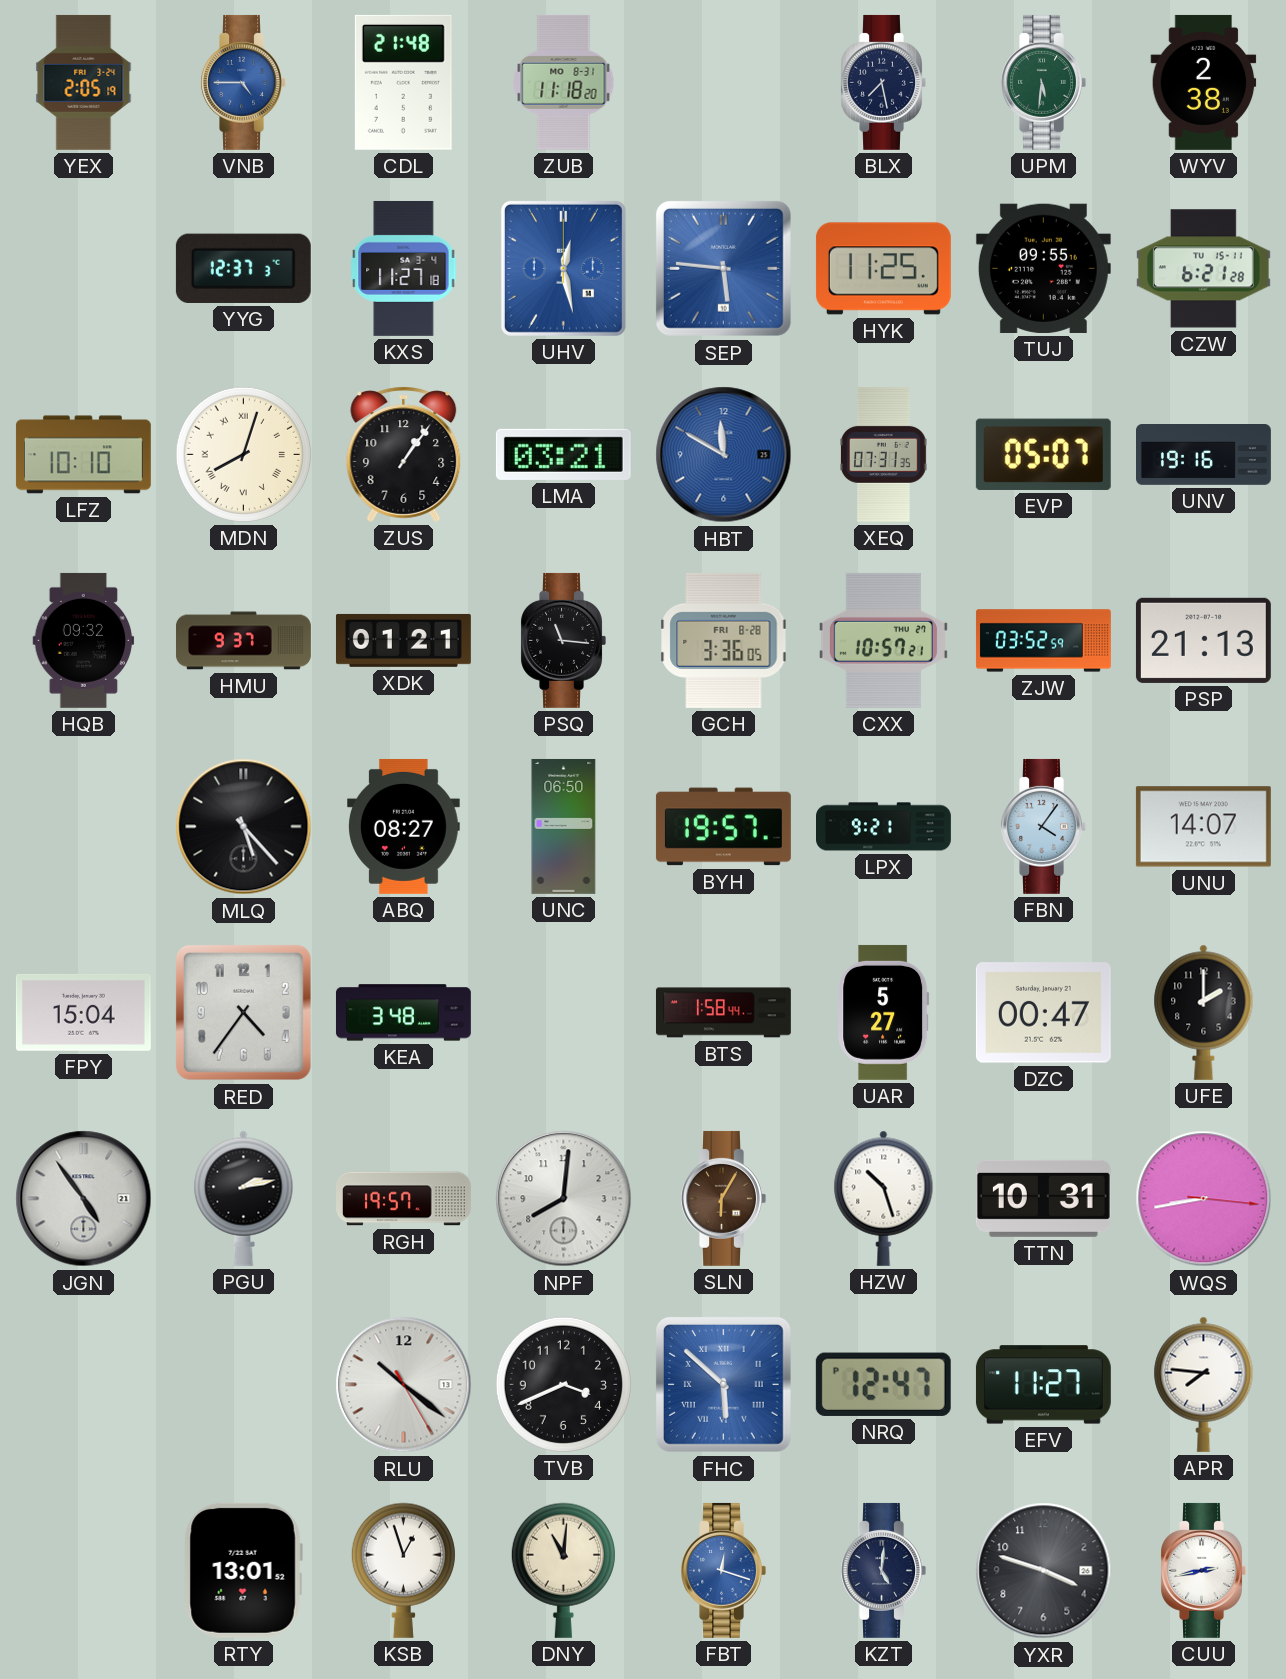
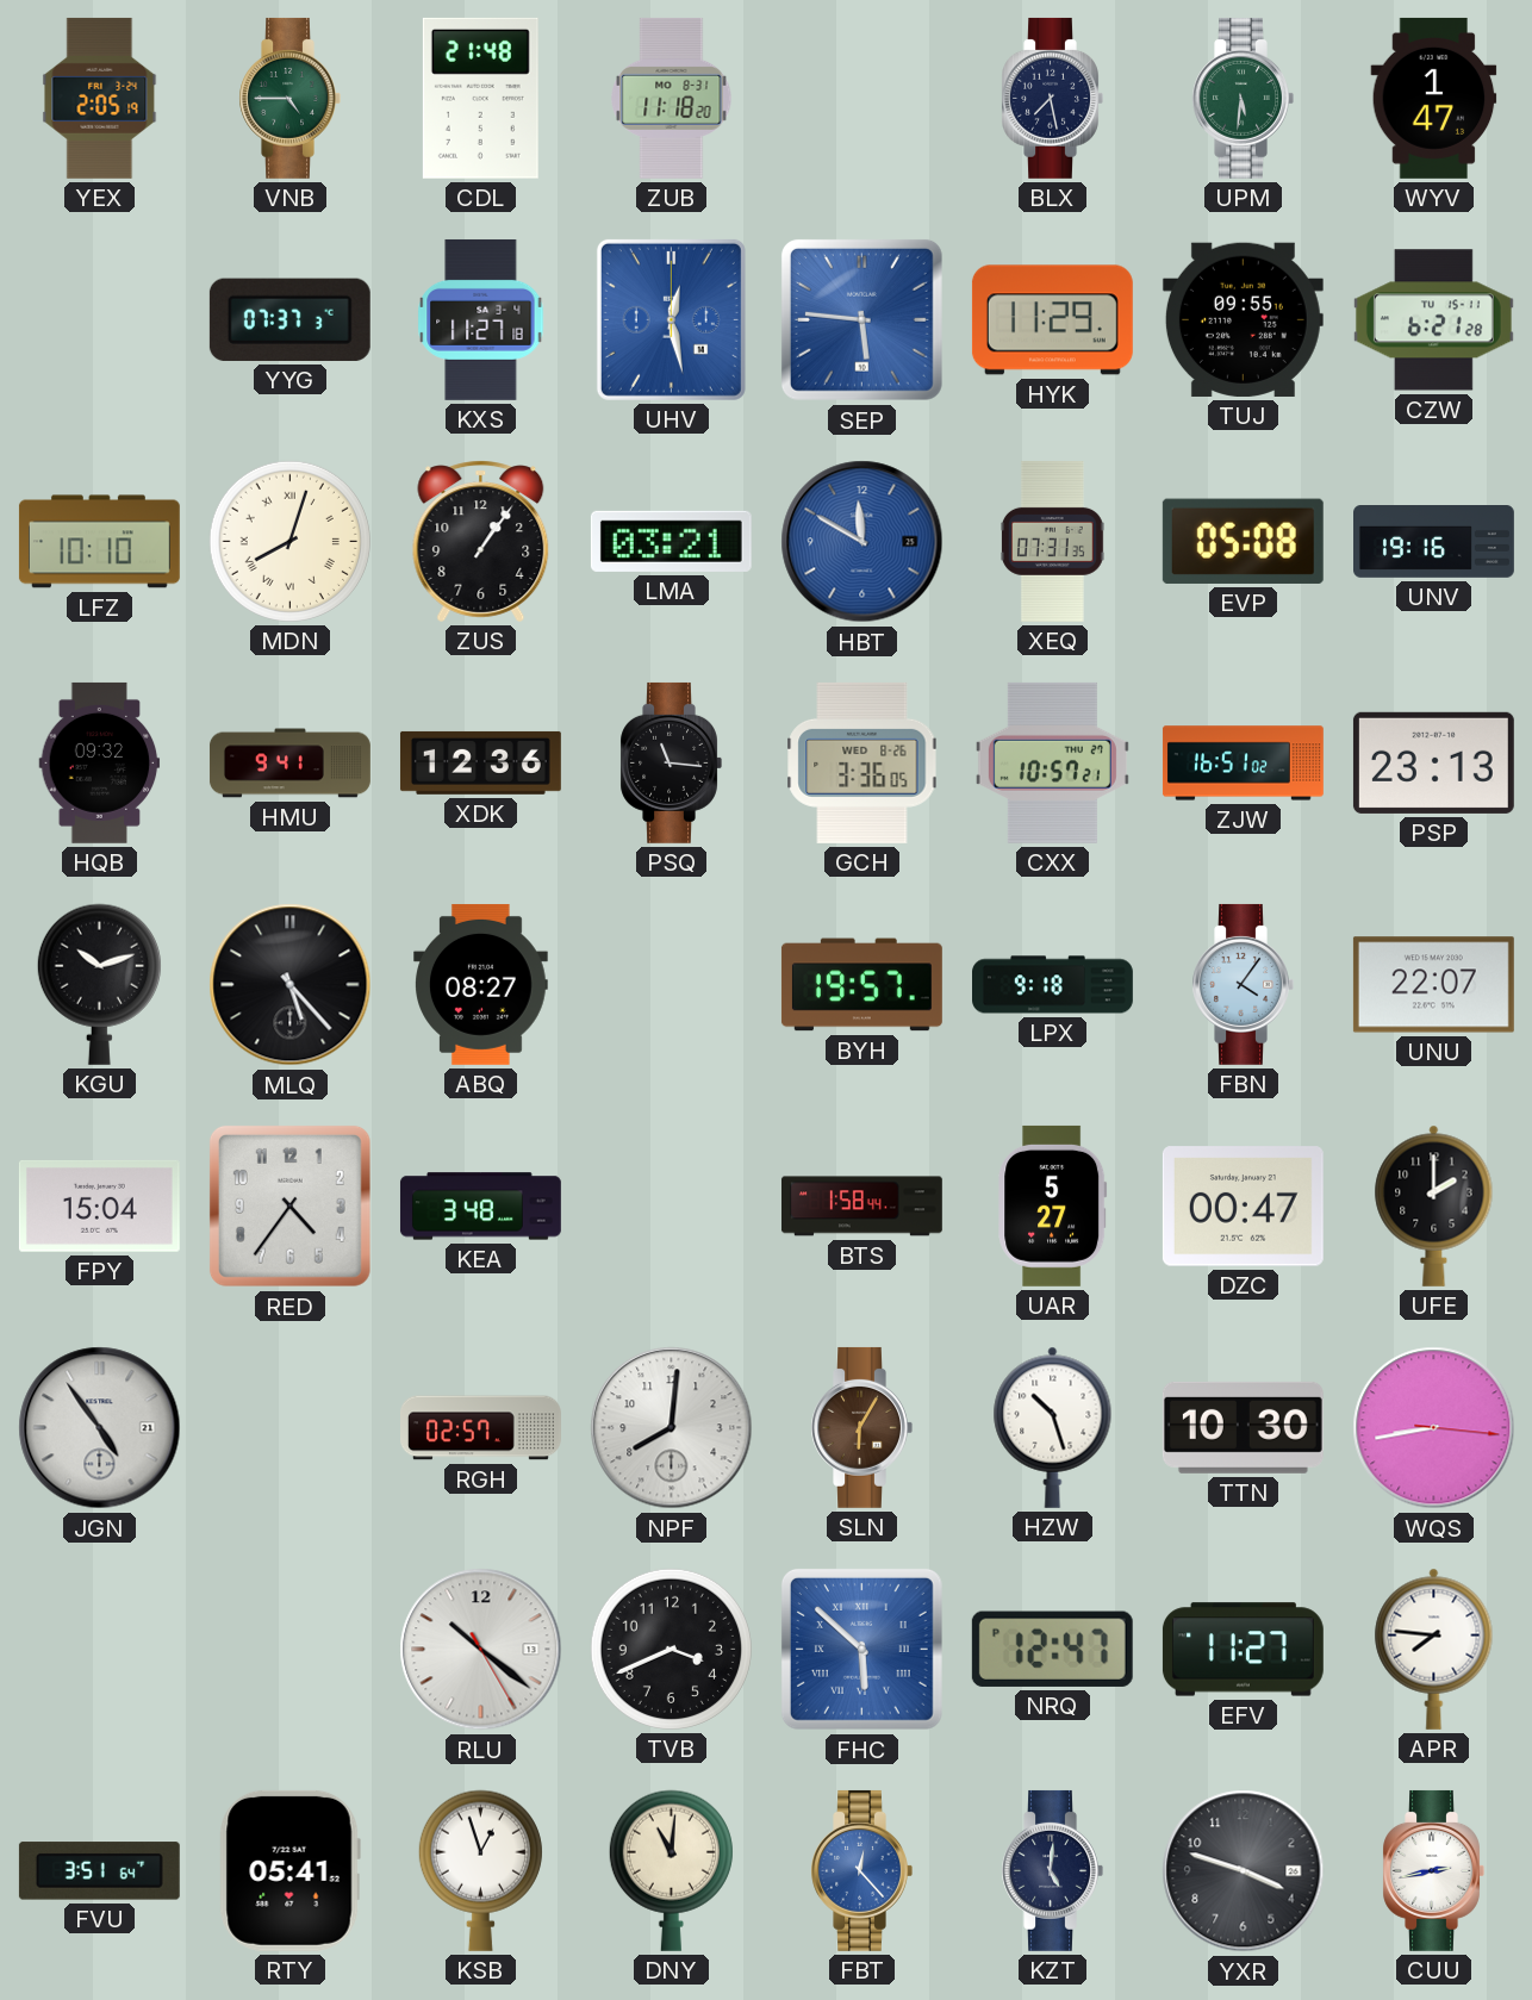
VNB dial: blue -> green
WYV: 2:38 -> 1:47
YYG: 12:37 -> 07:37
HYK: 11:25 -> 11:29
EVP: 05:07 -> 05:08
HMU: 9:37 -> 9:41
XDK: 01:21 -> 12:36
GCH date: FRI 8-28 -> WED 8-26
ZJW: 03:52 -> 16:51
PSP: 21:13 -> 23:13
KGU: none -> 10:12
UNC: 06:50 -> none
LPX: 9:21 -> 9:18
UNU: 14:07 -> 22:07
PGU: 2:13 -> none
RGH: 19:57 -> 02:57
TTN: 10:31 -> 10:30
FVU: none -> 3:51
RTY: 13:01 -> 05:41
FBT: 12:18 -> 12:23
